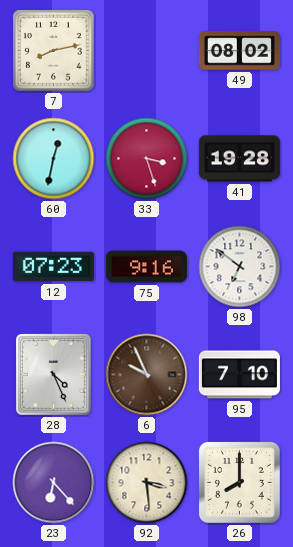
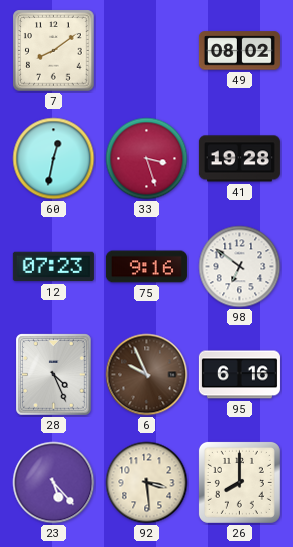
7: 8:13 -> 8:09
95: 7:10 -> 6:16
23: 6:23 -> 5:23
